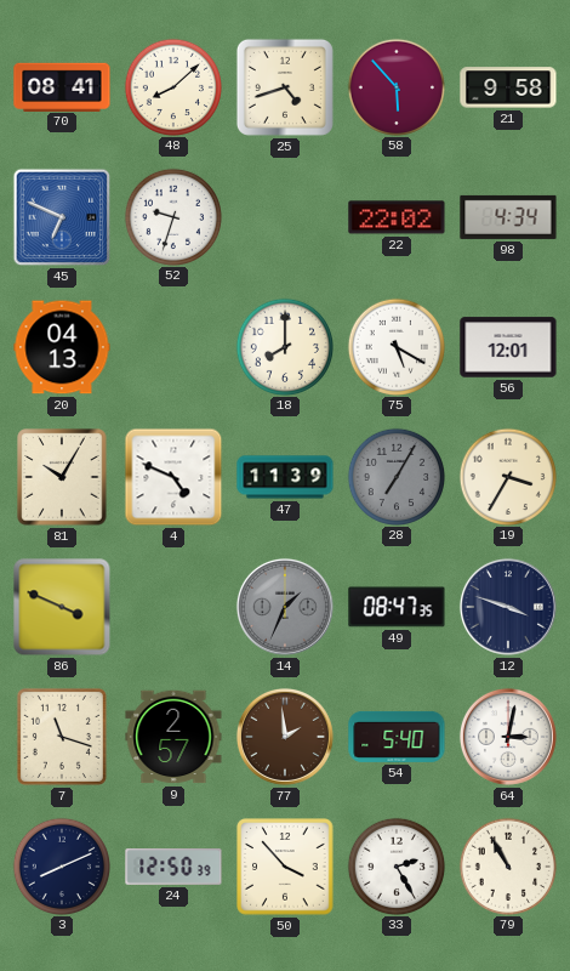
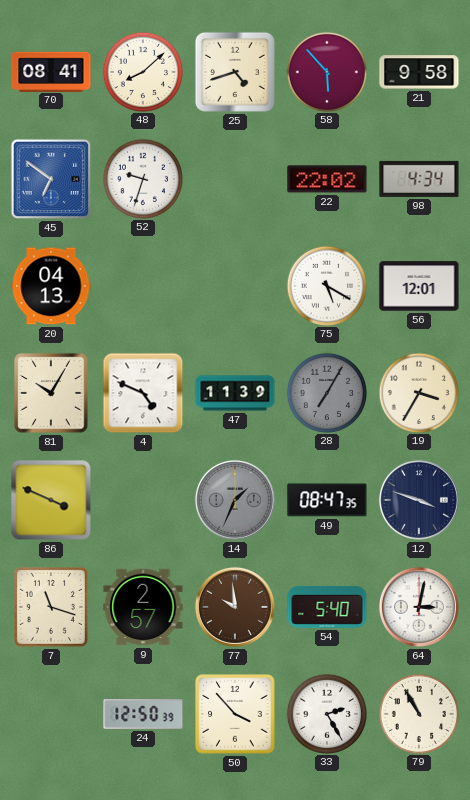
45: 6:49 -> 6:51
18: 8:00 -> none
77: 1:59 -> 9:59
3: 8:11 -> none
